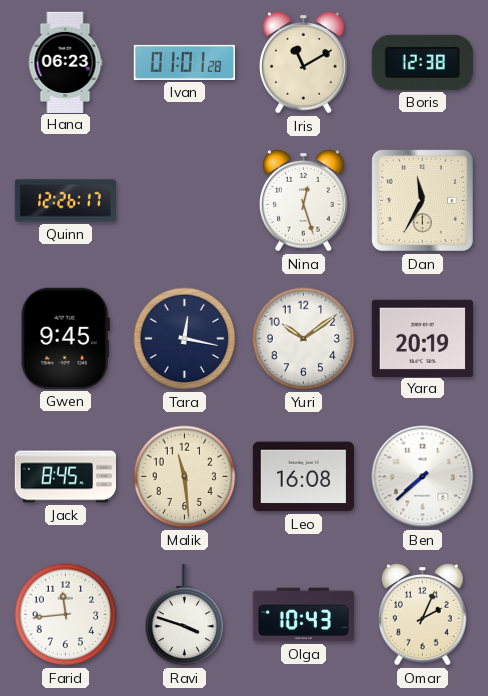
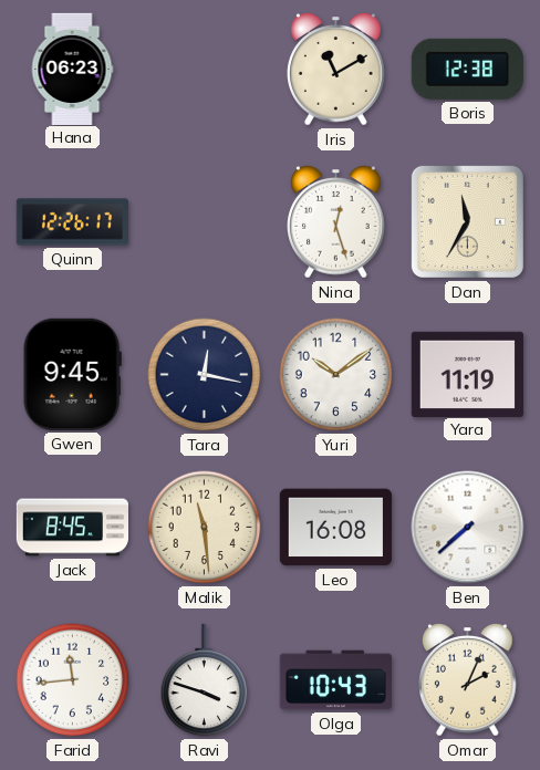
Ivan: 01:01 -> none
Yara: 20:19 -> 11:19
